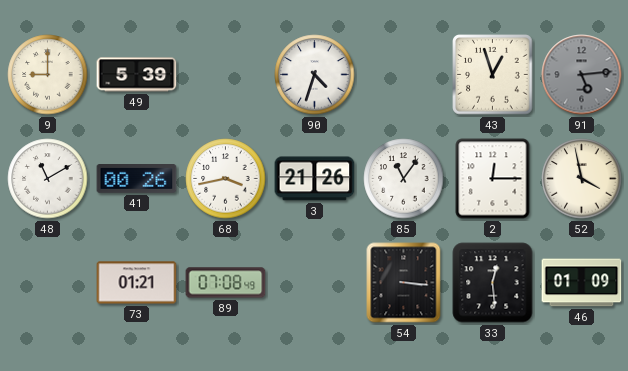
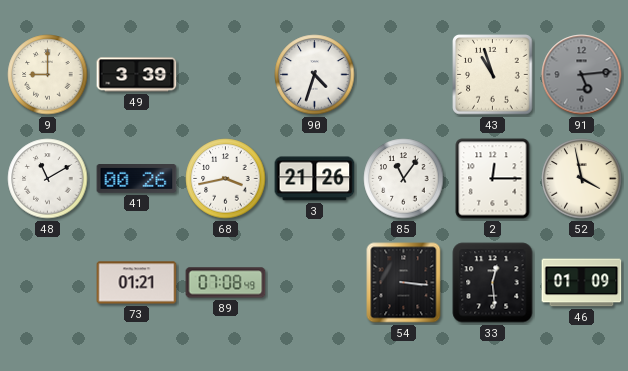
49: 5:39 -> 3:39
43: 12:57 -> 10:57
